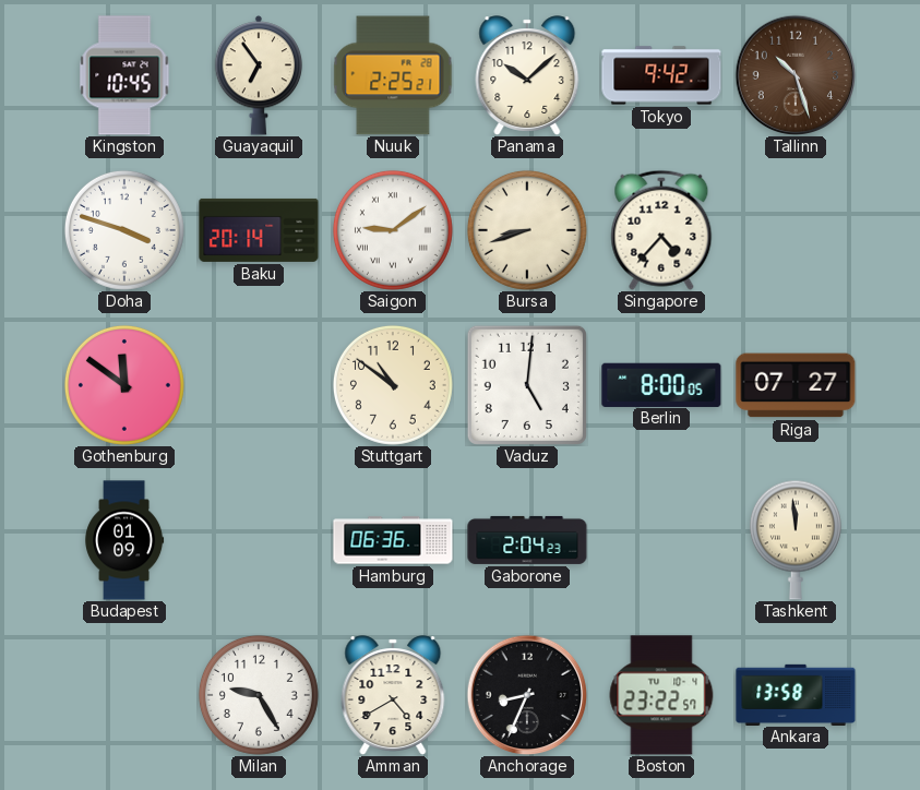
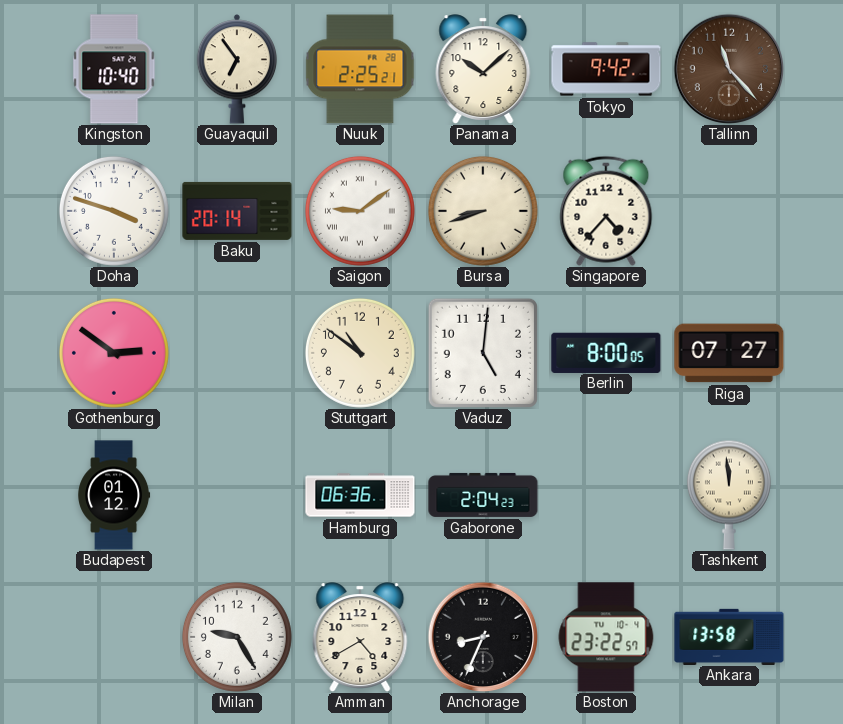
Kingston: 10:45 -> 10:40
Tallinn: 10:27 -> 11:23
Gothenburg: 11:51 -> 2:51
Budapest: 01:09 -> 01:12
